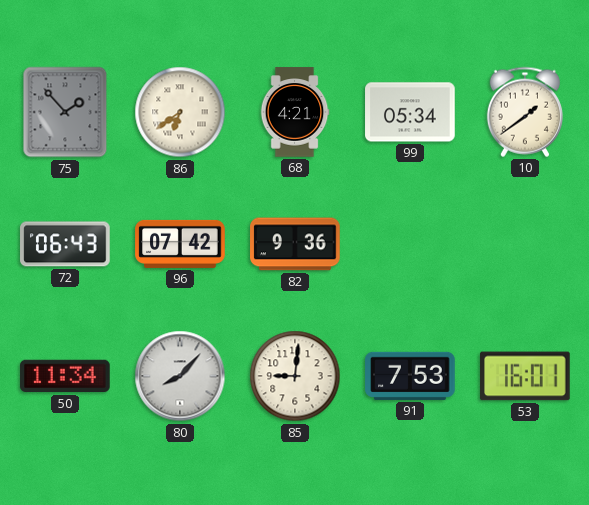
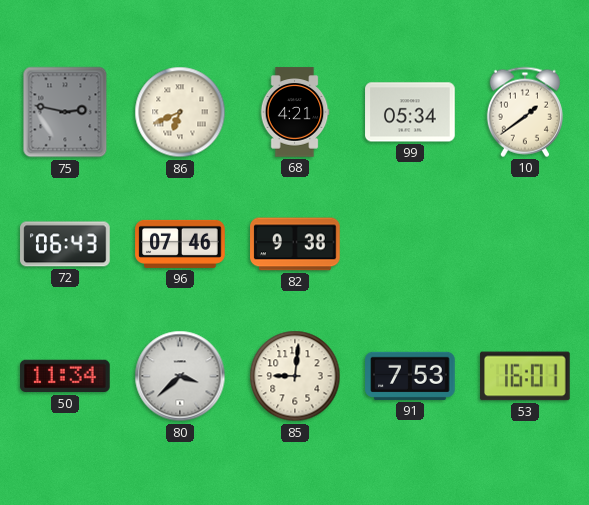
75: 1:53 -> 2:47
86: 6:39 -> 6:41
96: 07:42 -> 07:46
82: 9:36 -> 9:38
80: 8:07 -> 3:38
